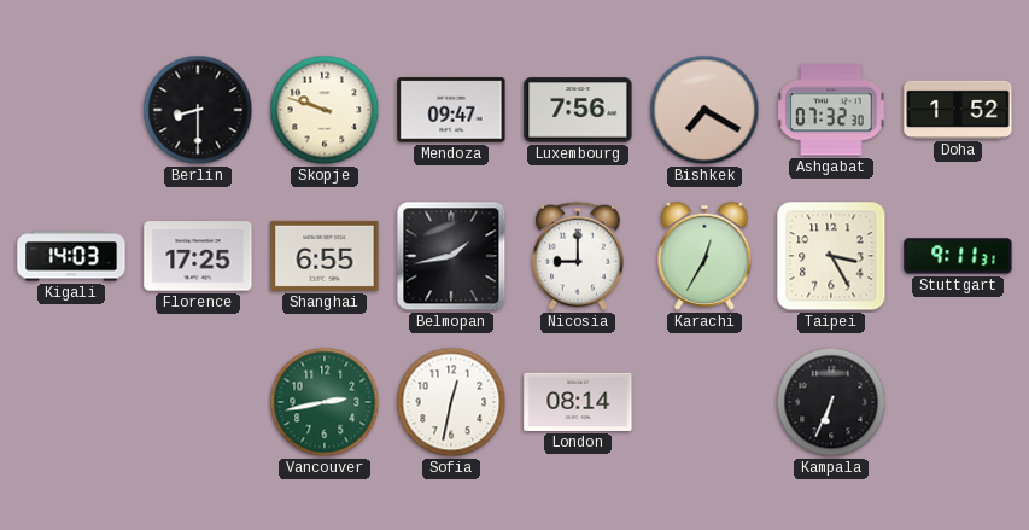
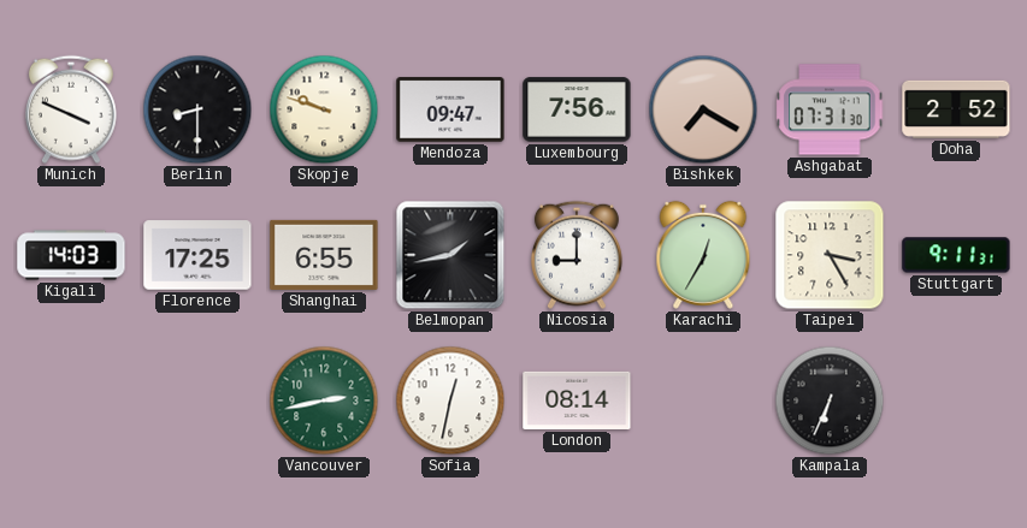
Munich: none -> 3:49
Ashgabat: 07:32 -> 07:31
Doha: 1:52 -> 2:52
